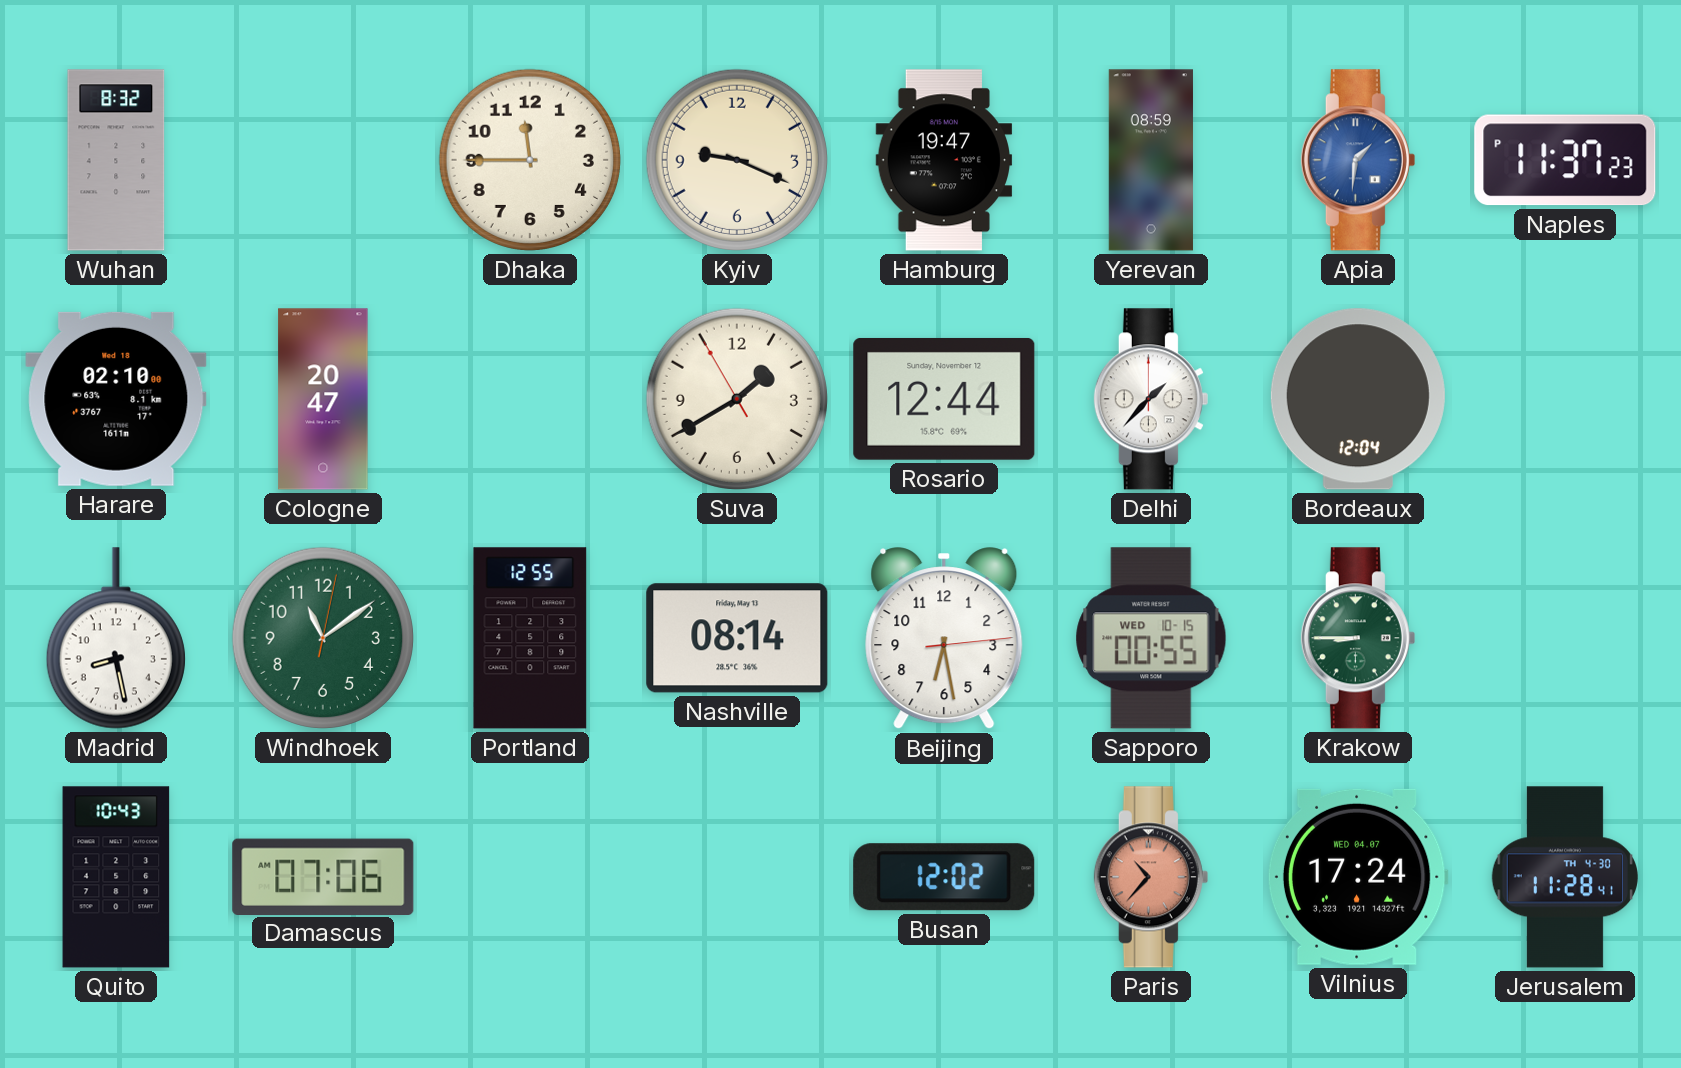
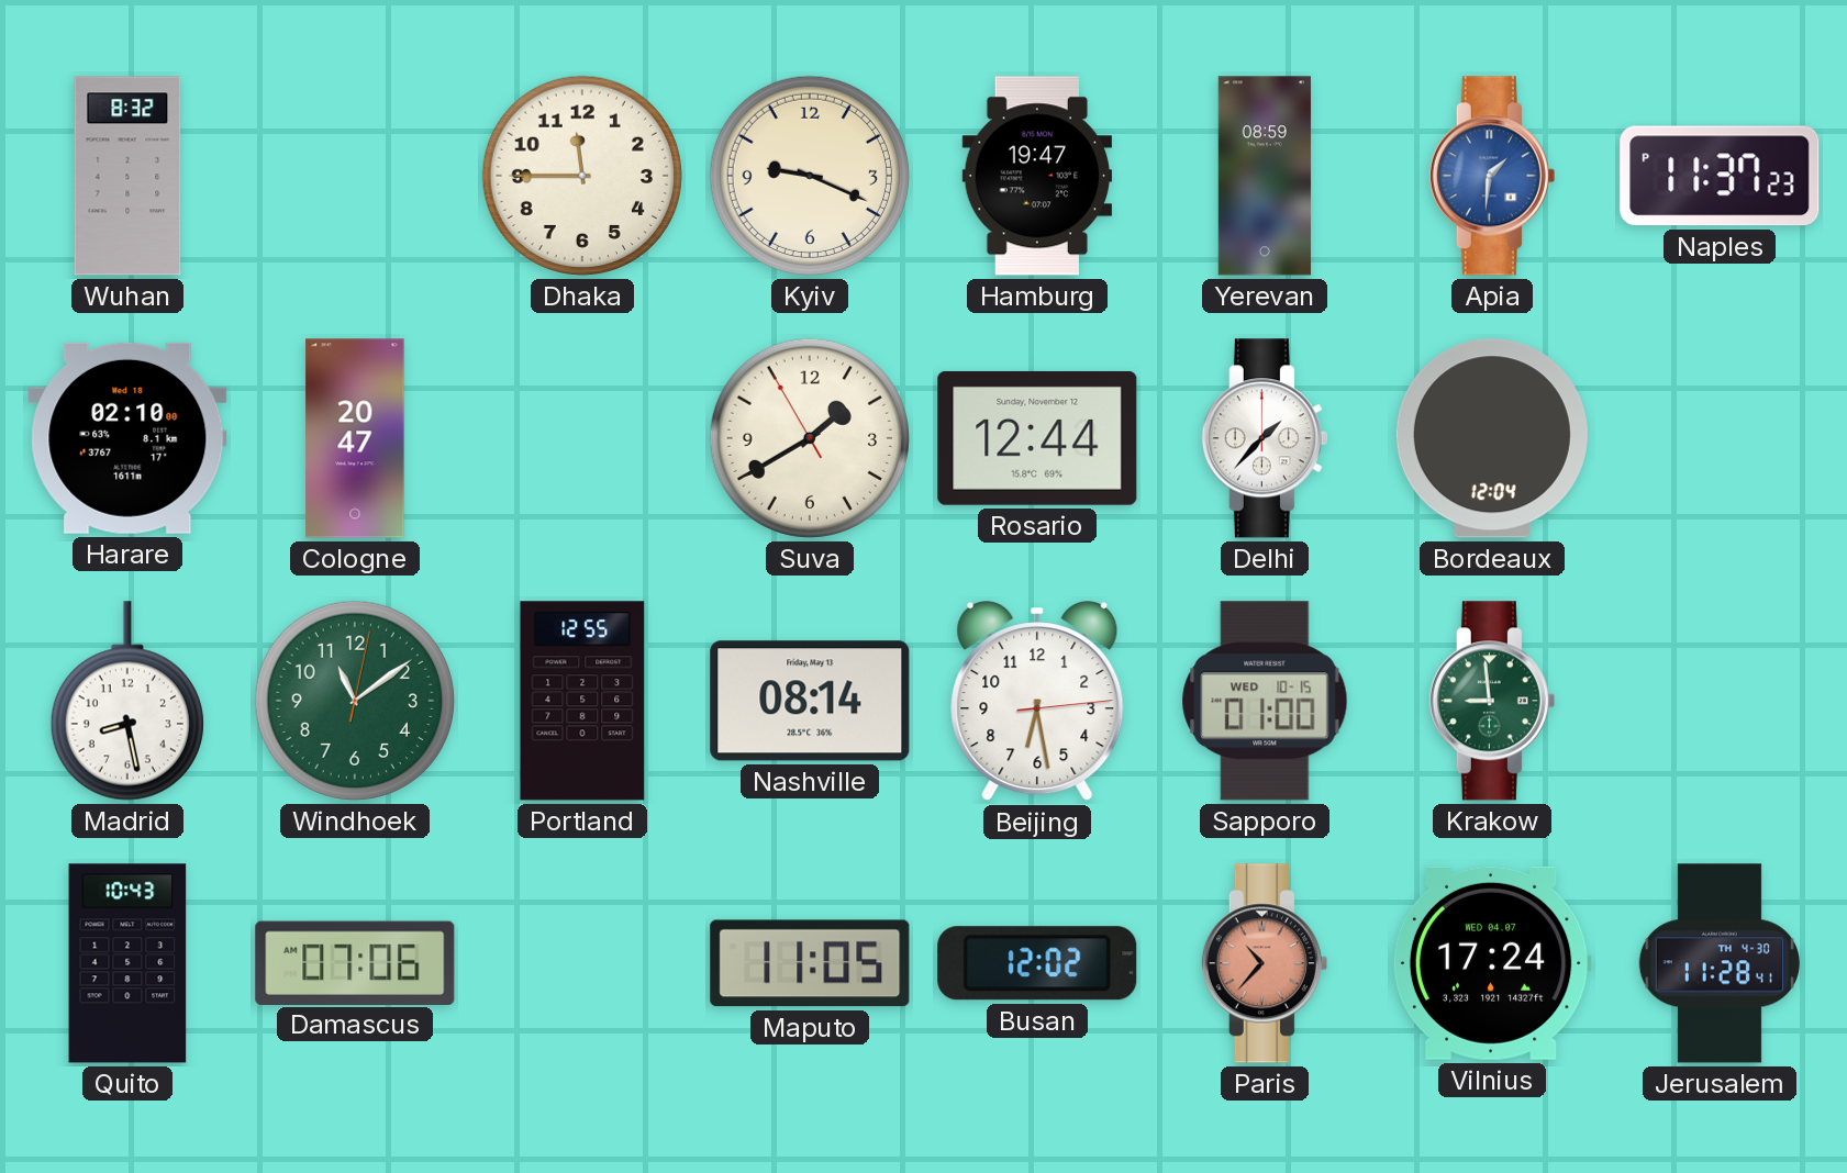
Sapporo: 00:55 -> 01:00
Krakow: 8:45 -> 8:59
Maputo: none -> 11:05
